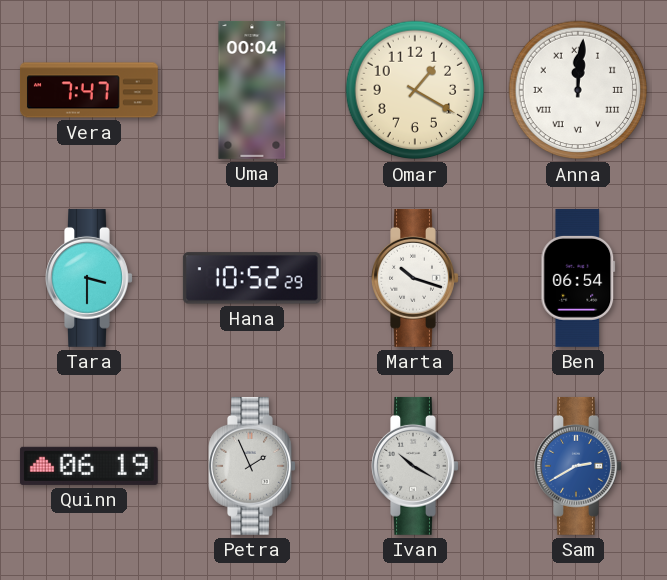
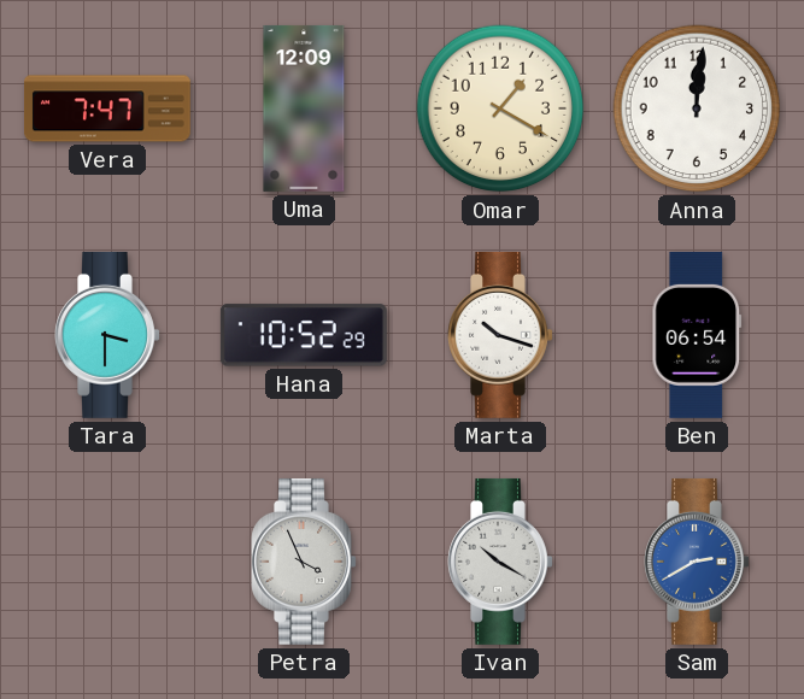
Uma: 00:04 -> 12:09
Anna numerals: Roman -> Arabic
Quinn: 06:19 -> none
Petra: 1:56 -> 3:56
